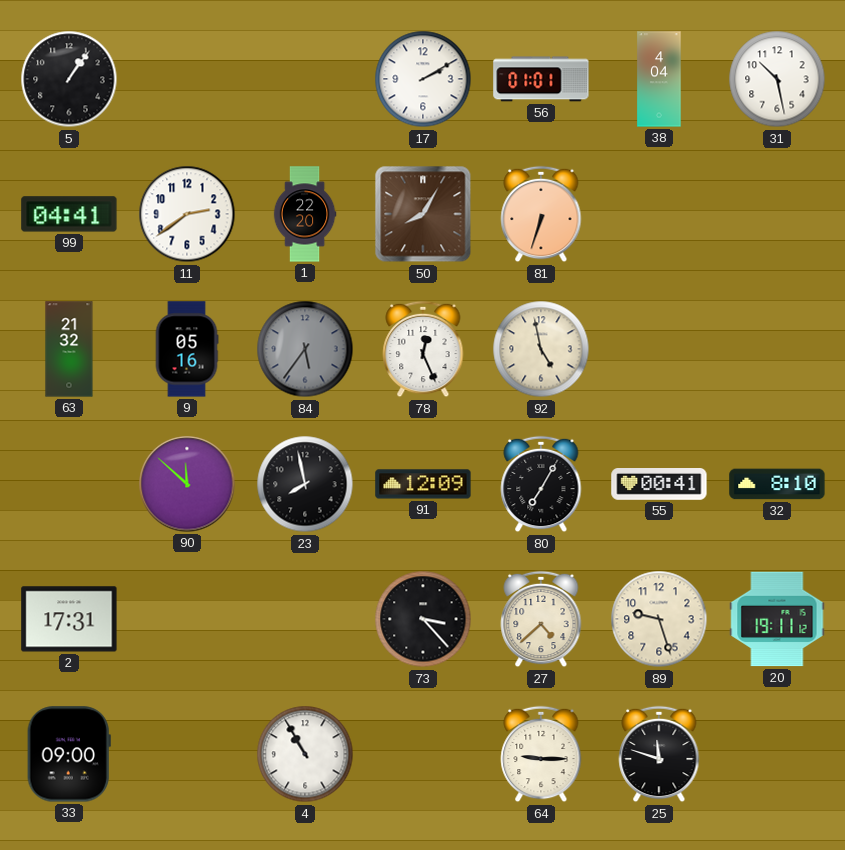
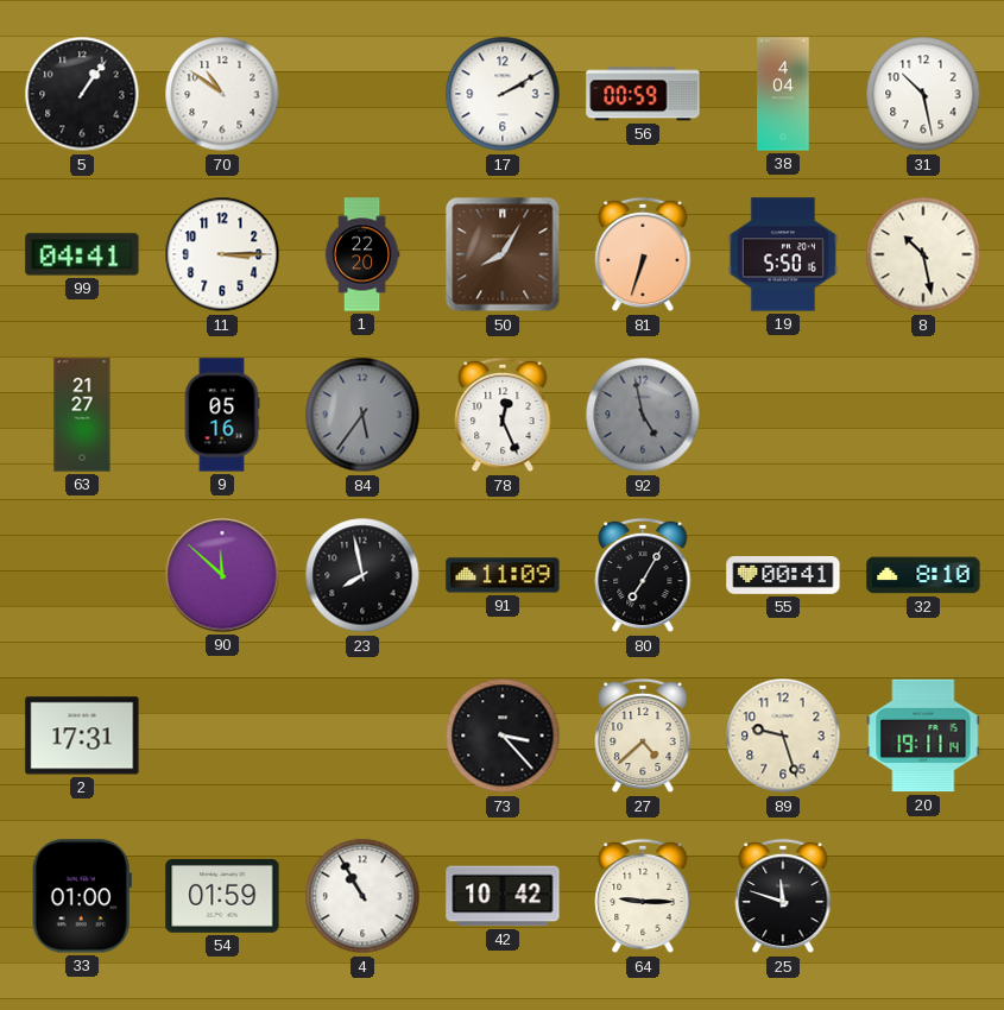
70: none -> 10:51
56: 01:01 -> 00:59
11: 2:39 -> 3:15
19: none -> 5:50
8: none -> 10:28
63: 21:32 -> 21:27
92 dial: cream -> grey
91: 12:09 -> 11:09
20: 19:11:12 -> 19:11:14
33: 09:00 -> 01:00
54: none -> 01:59
42: none -> 10:42
